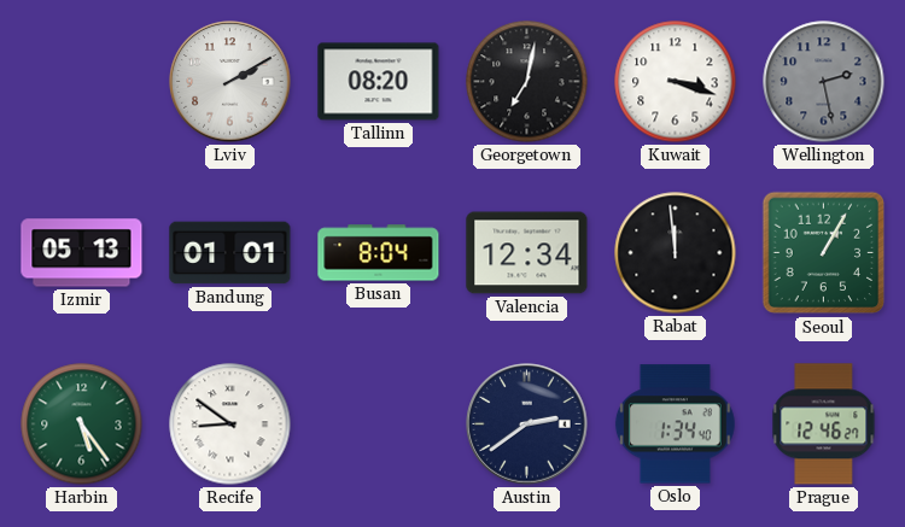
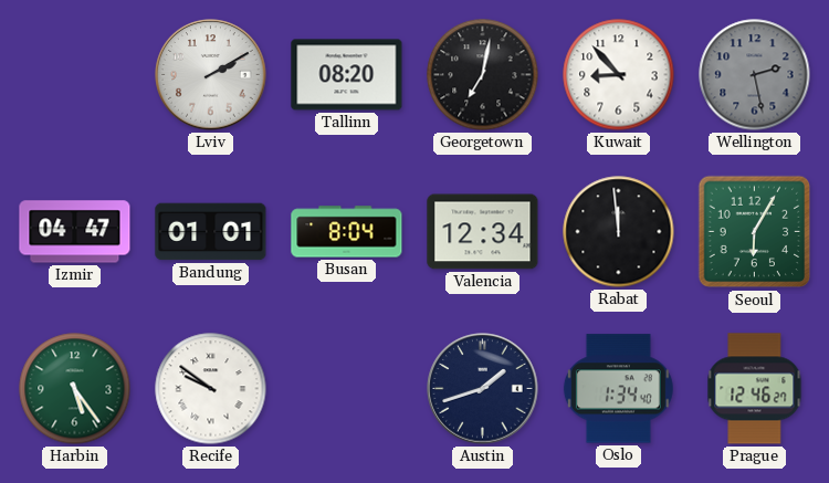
Kuwait: 3:18 -> 8:53
Izmir: 05:13 -> 04:47
Seoul: 1:05 -> 6:05
Recife: 8:51 -> 9:51
Austin: 2:39 -> 1:42
